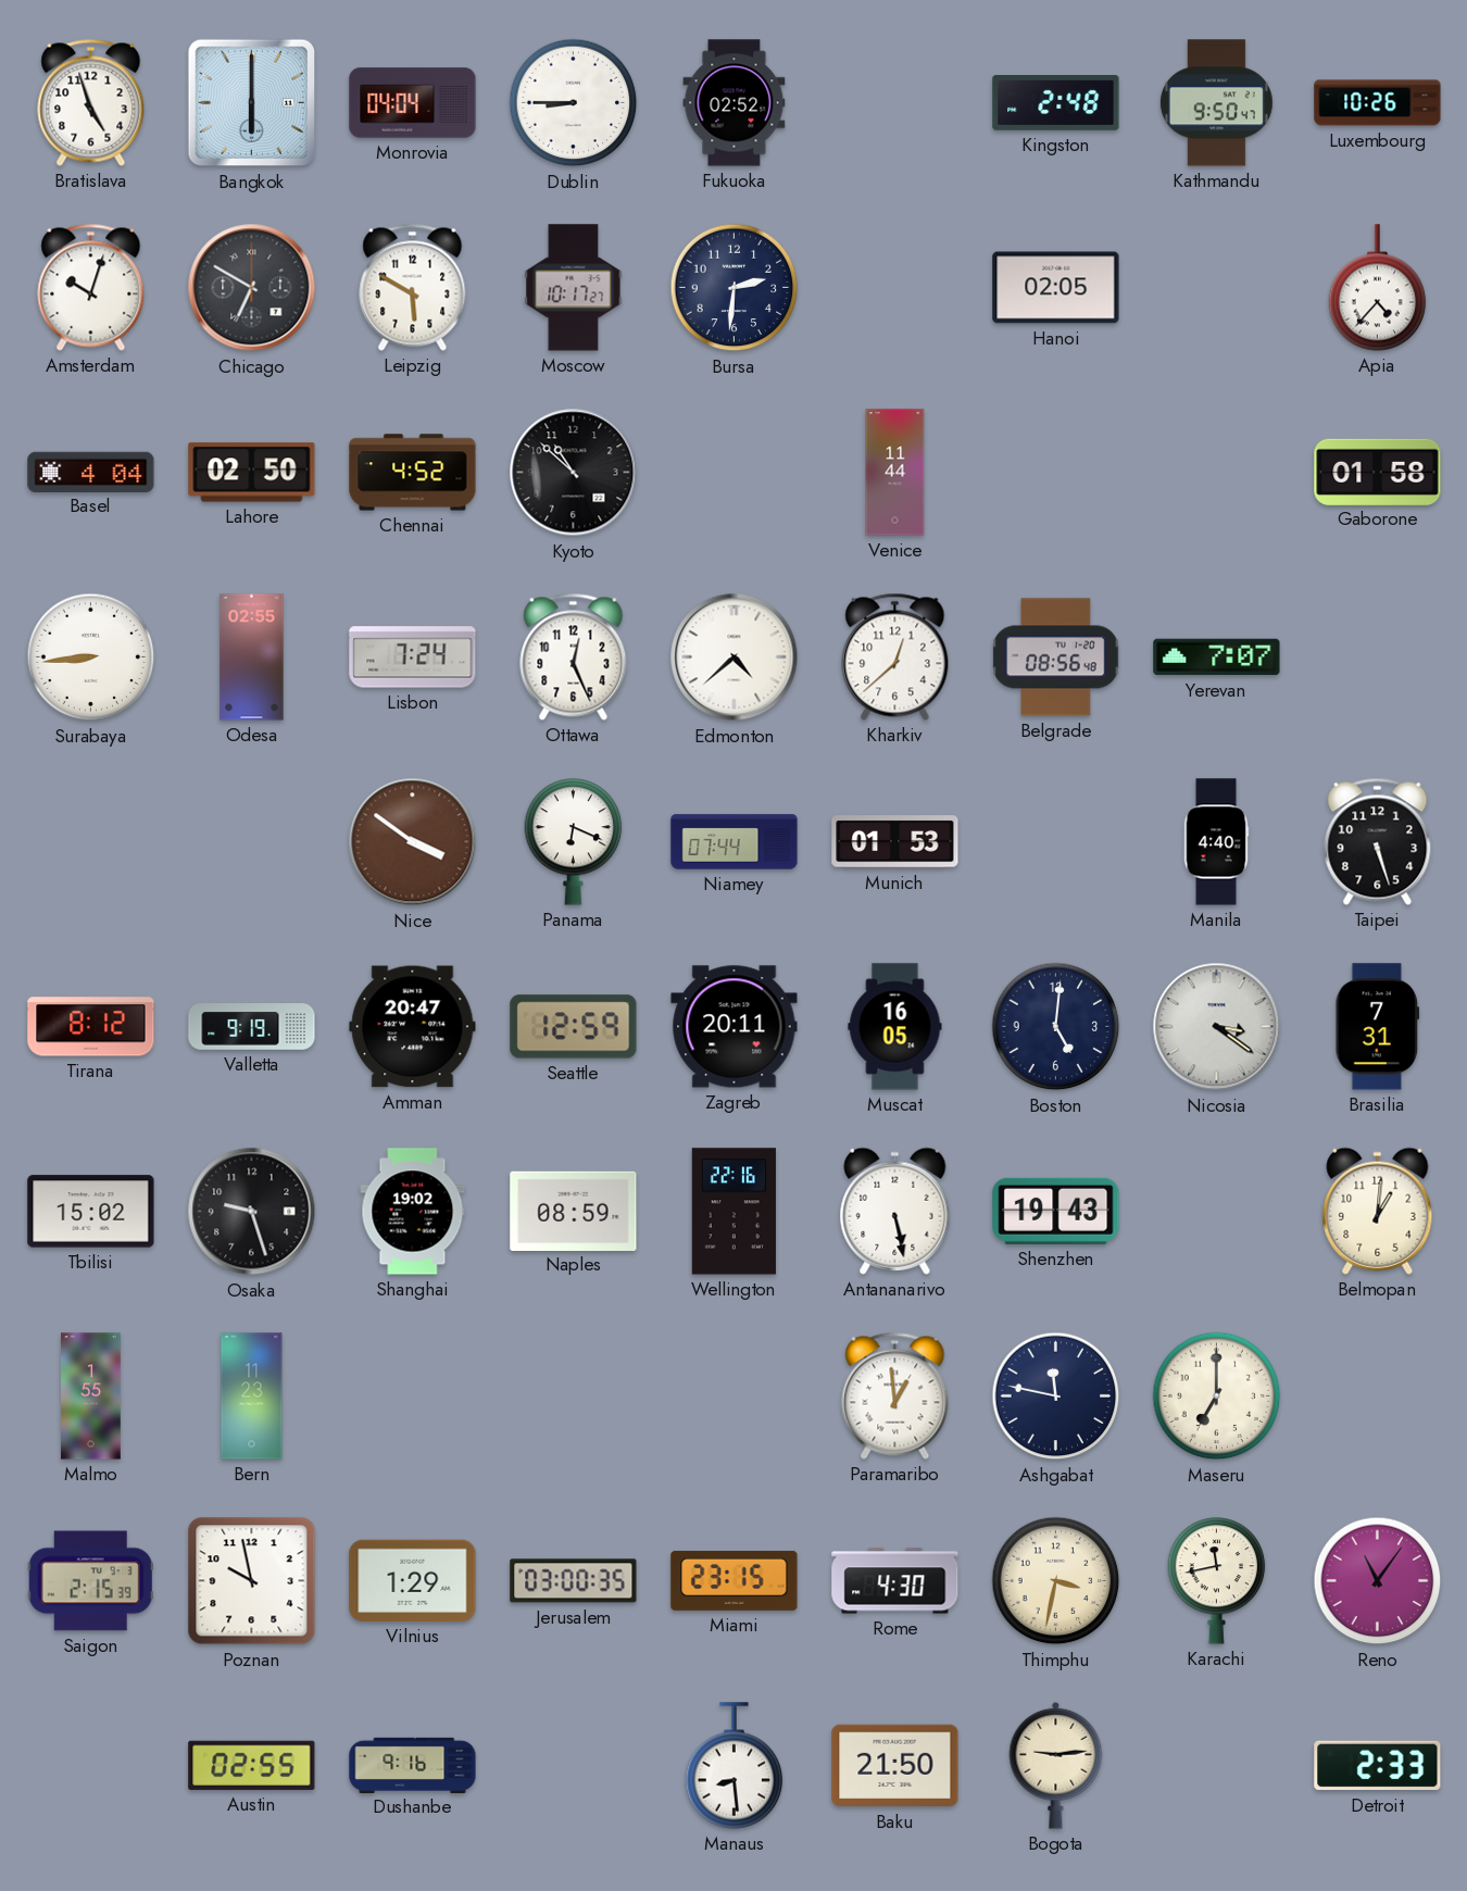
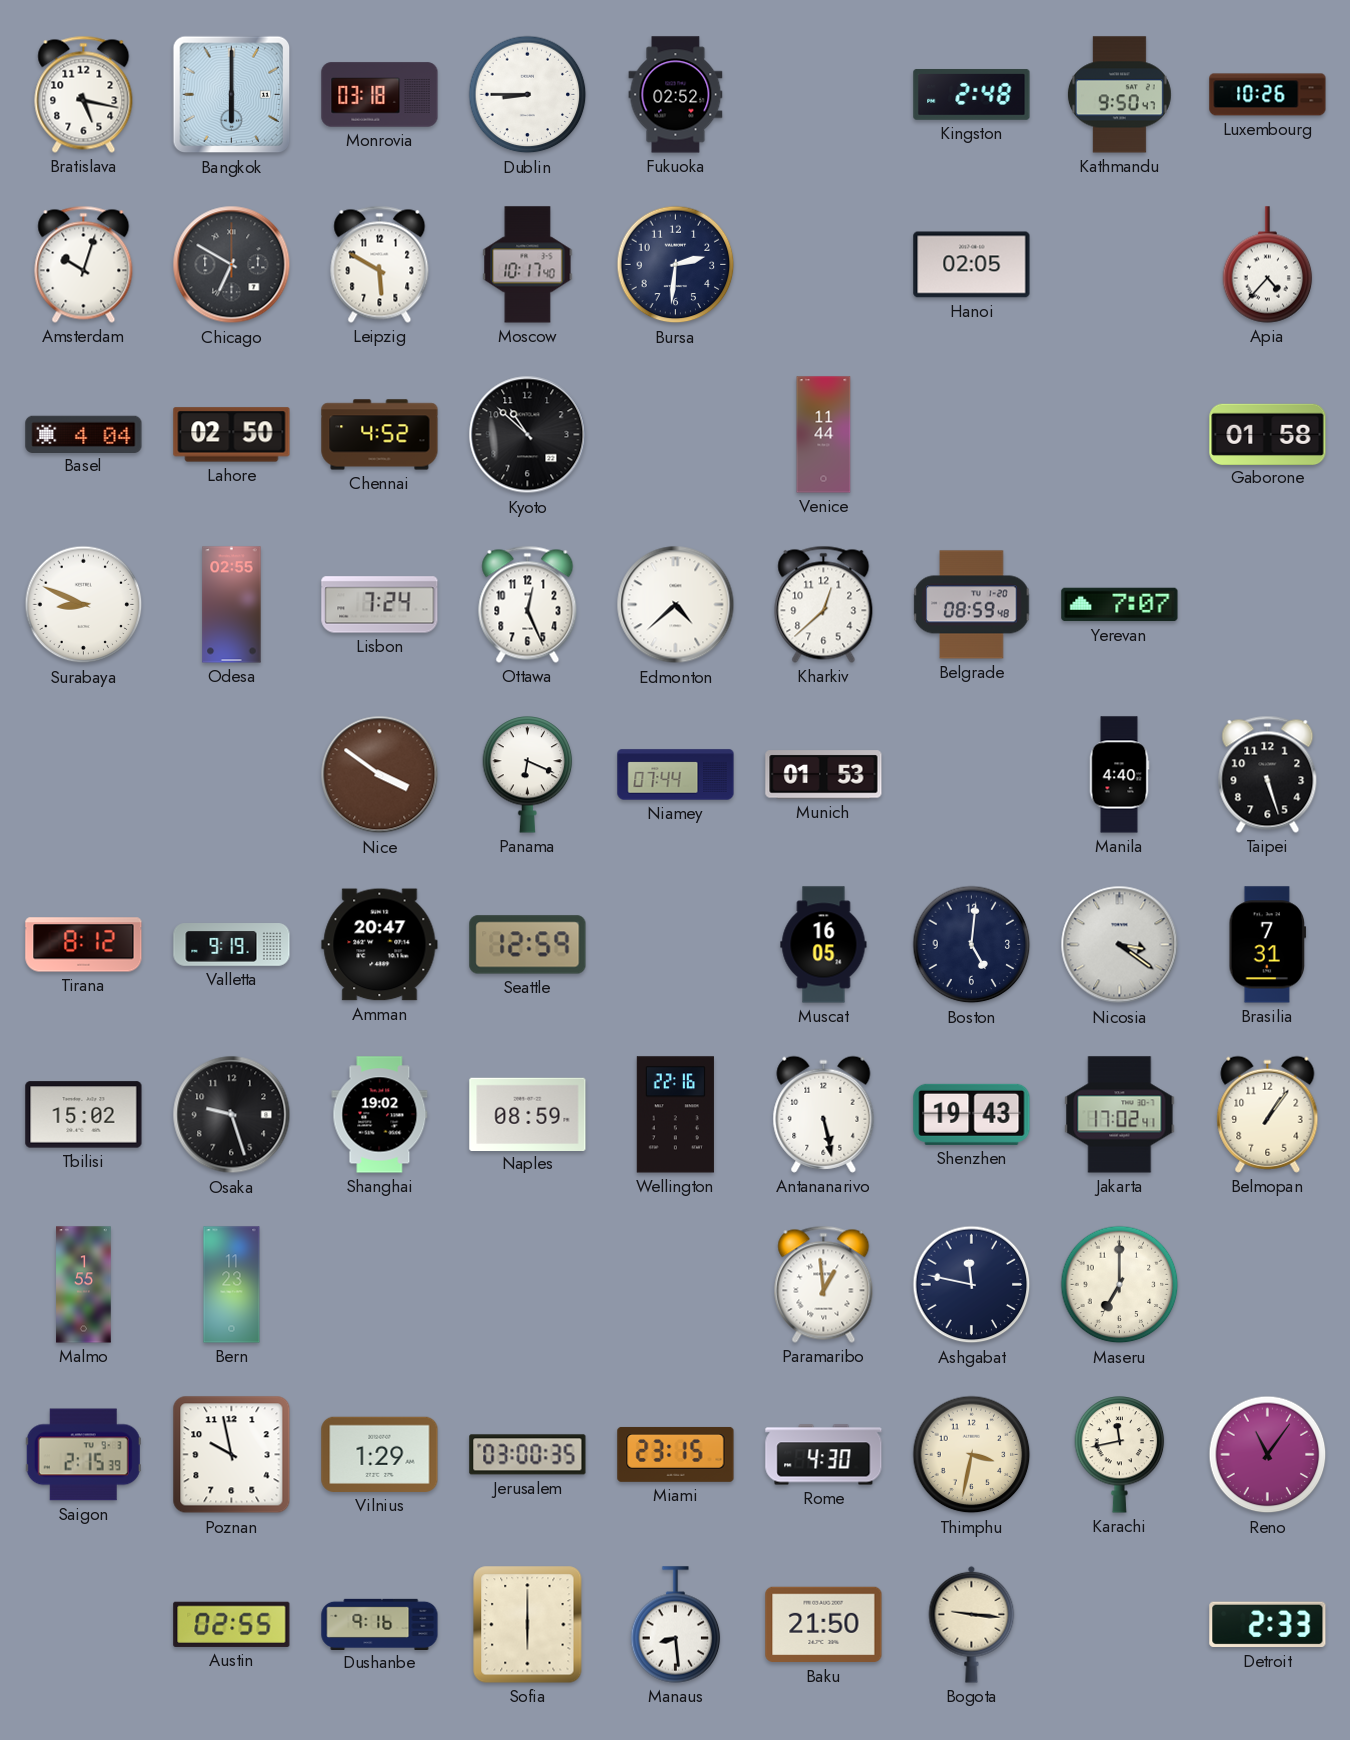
Bratislava: 4:57 -> 5:17
Monrovia: 04:04 -> 03:18
Moscow: 10:17:27 -> 10:17:40
Surabaya: 8:44 -> 8:49
Belgrade: 08:56 -> 08:59
Zagreb: 20:11 -> none
Jakarta: none -> 17:02
Belmopan: 1:01 -> 1:06
Sofia: none -> 6:00
Bogota: 9:14 -> 9:16
